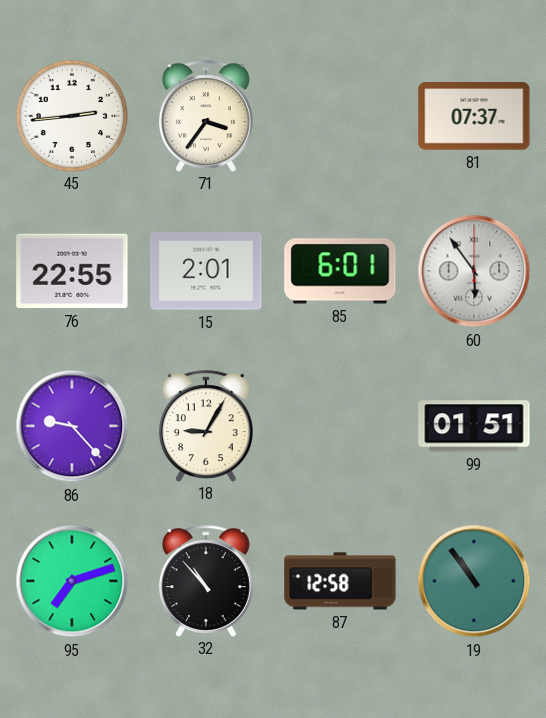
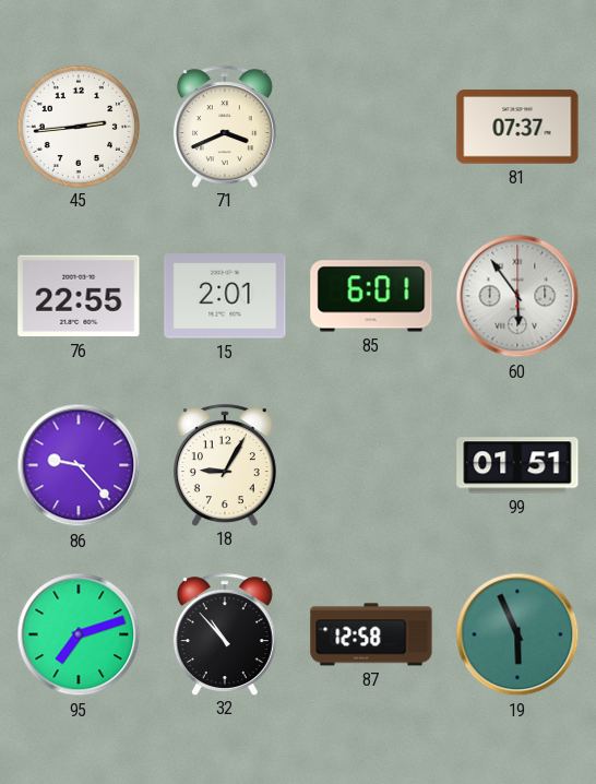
71: 3:36 -> 3:41
19: 10:54 -> 5:56
